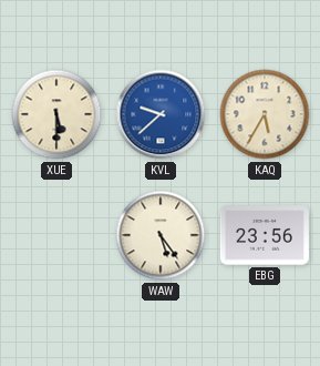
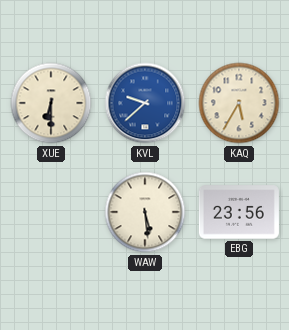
XUE: 5:30 -> 6:30
WAW: 5:24 -> 5:29
